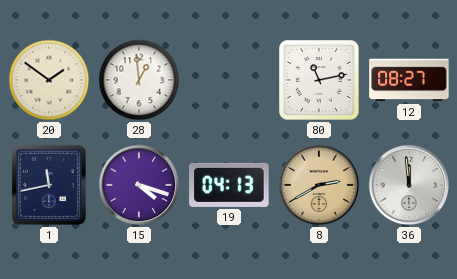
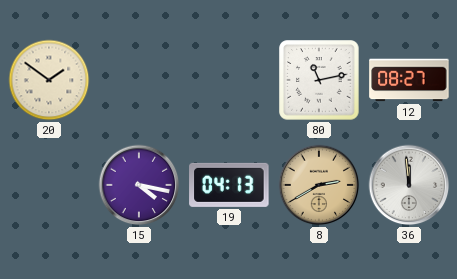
28: 12:59 -> none
1: 11:43 -> none
15: 4:18 -> 4:17
